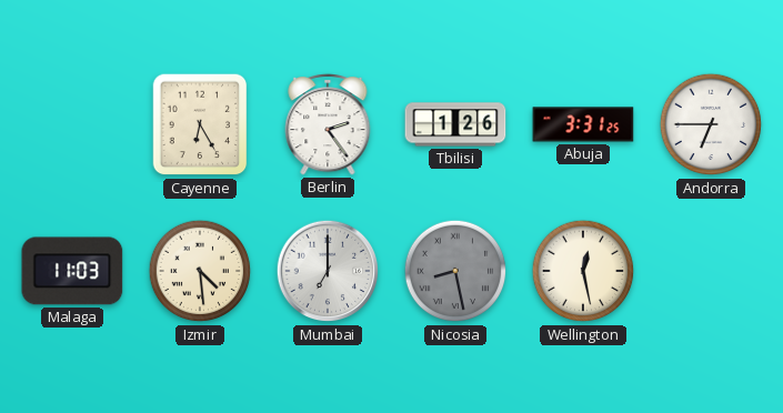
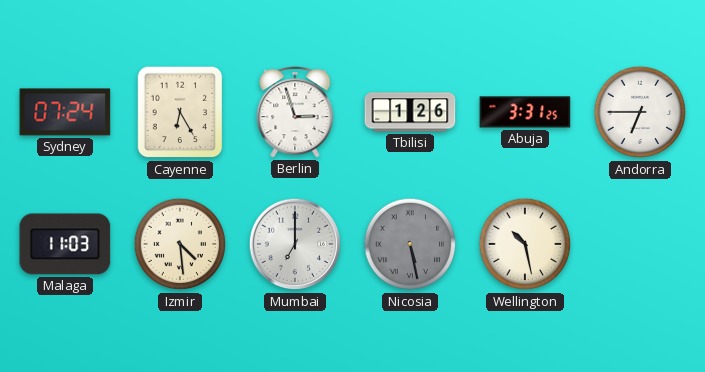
Sydney: none -> 07:24
Berlin: 2:24 -> 2:57
Nicosia: 8:28 -> 5:28
Wellington: 12:28 -> 10:28
